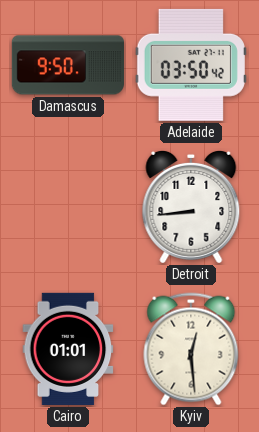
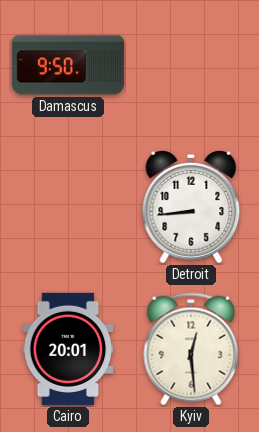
Adelaide: 03:50 -> none
Cairo: 01:01 -> 20:01
